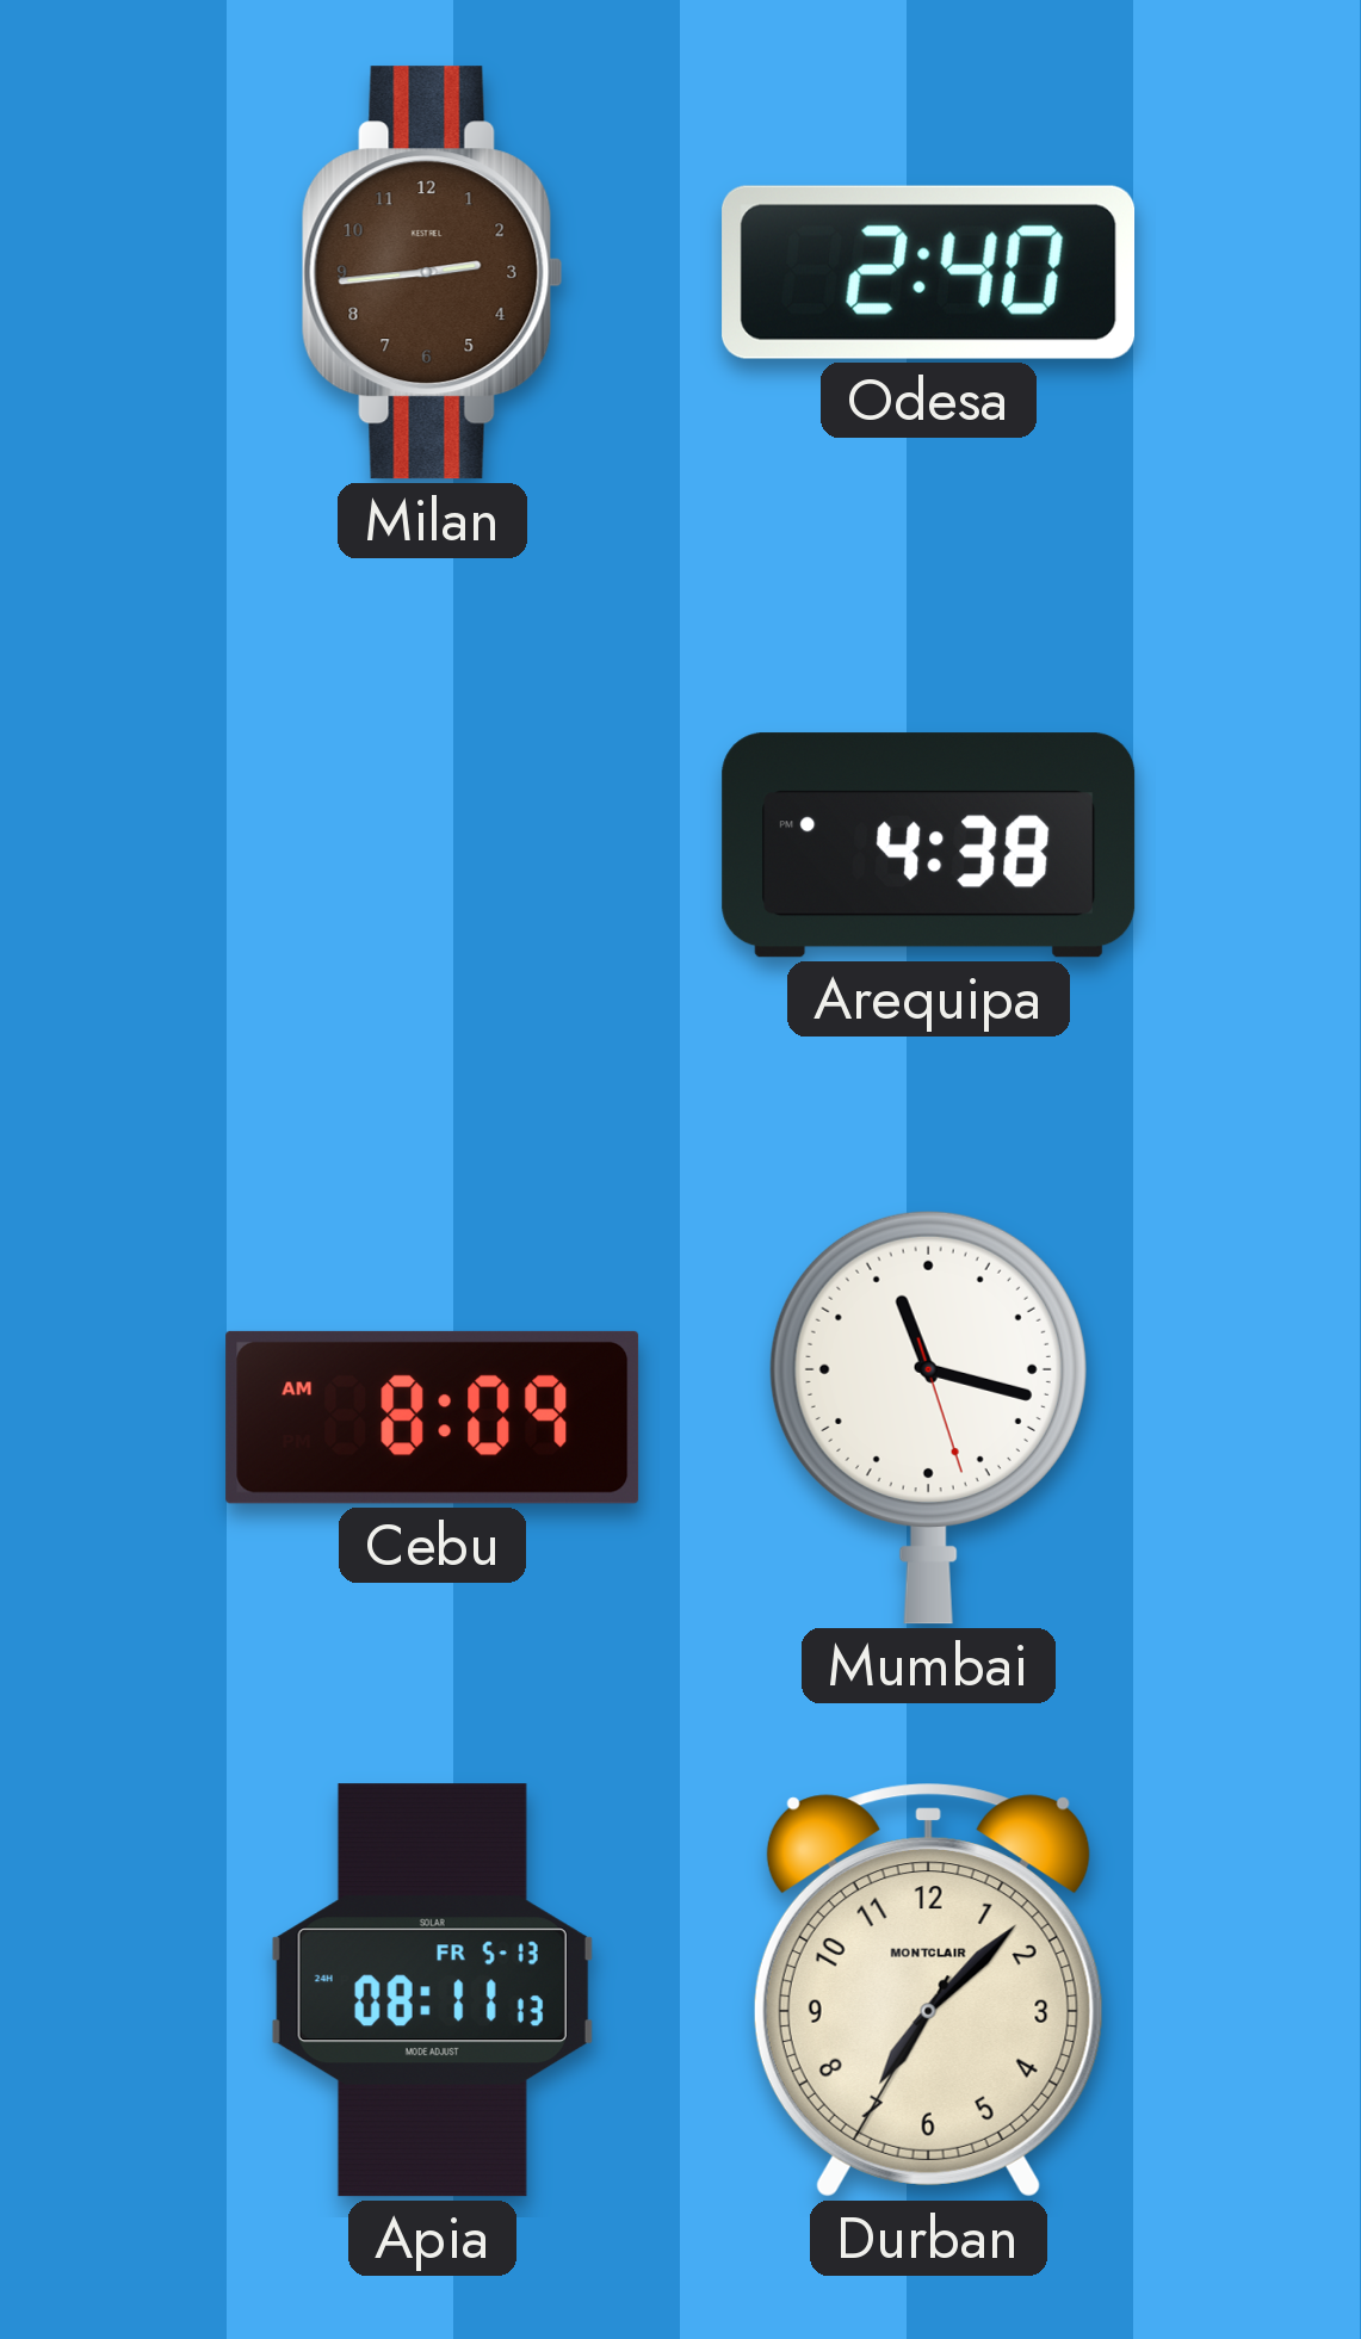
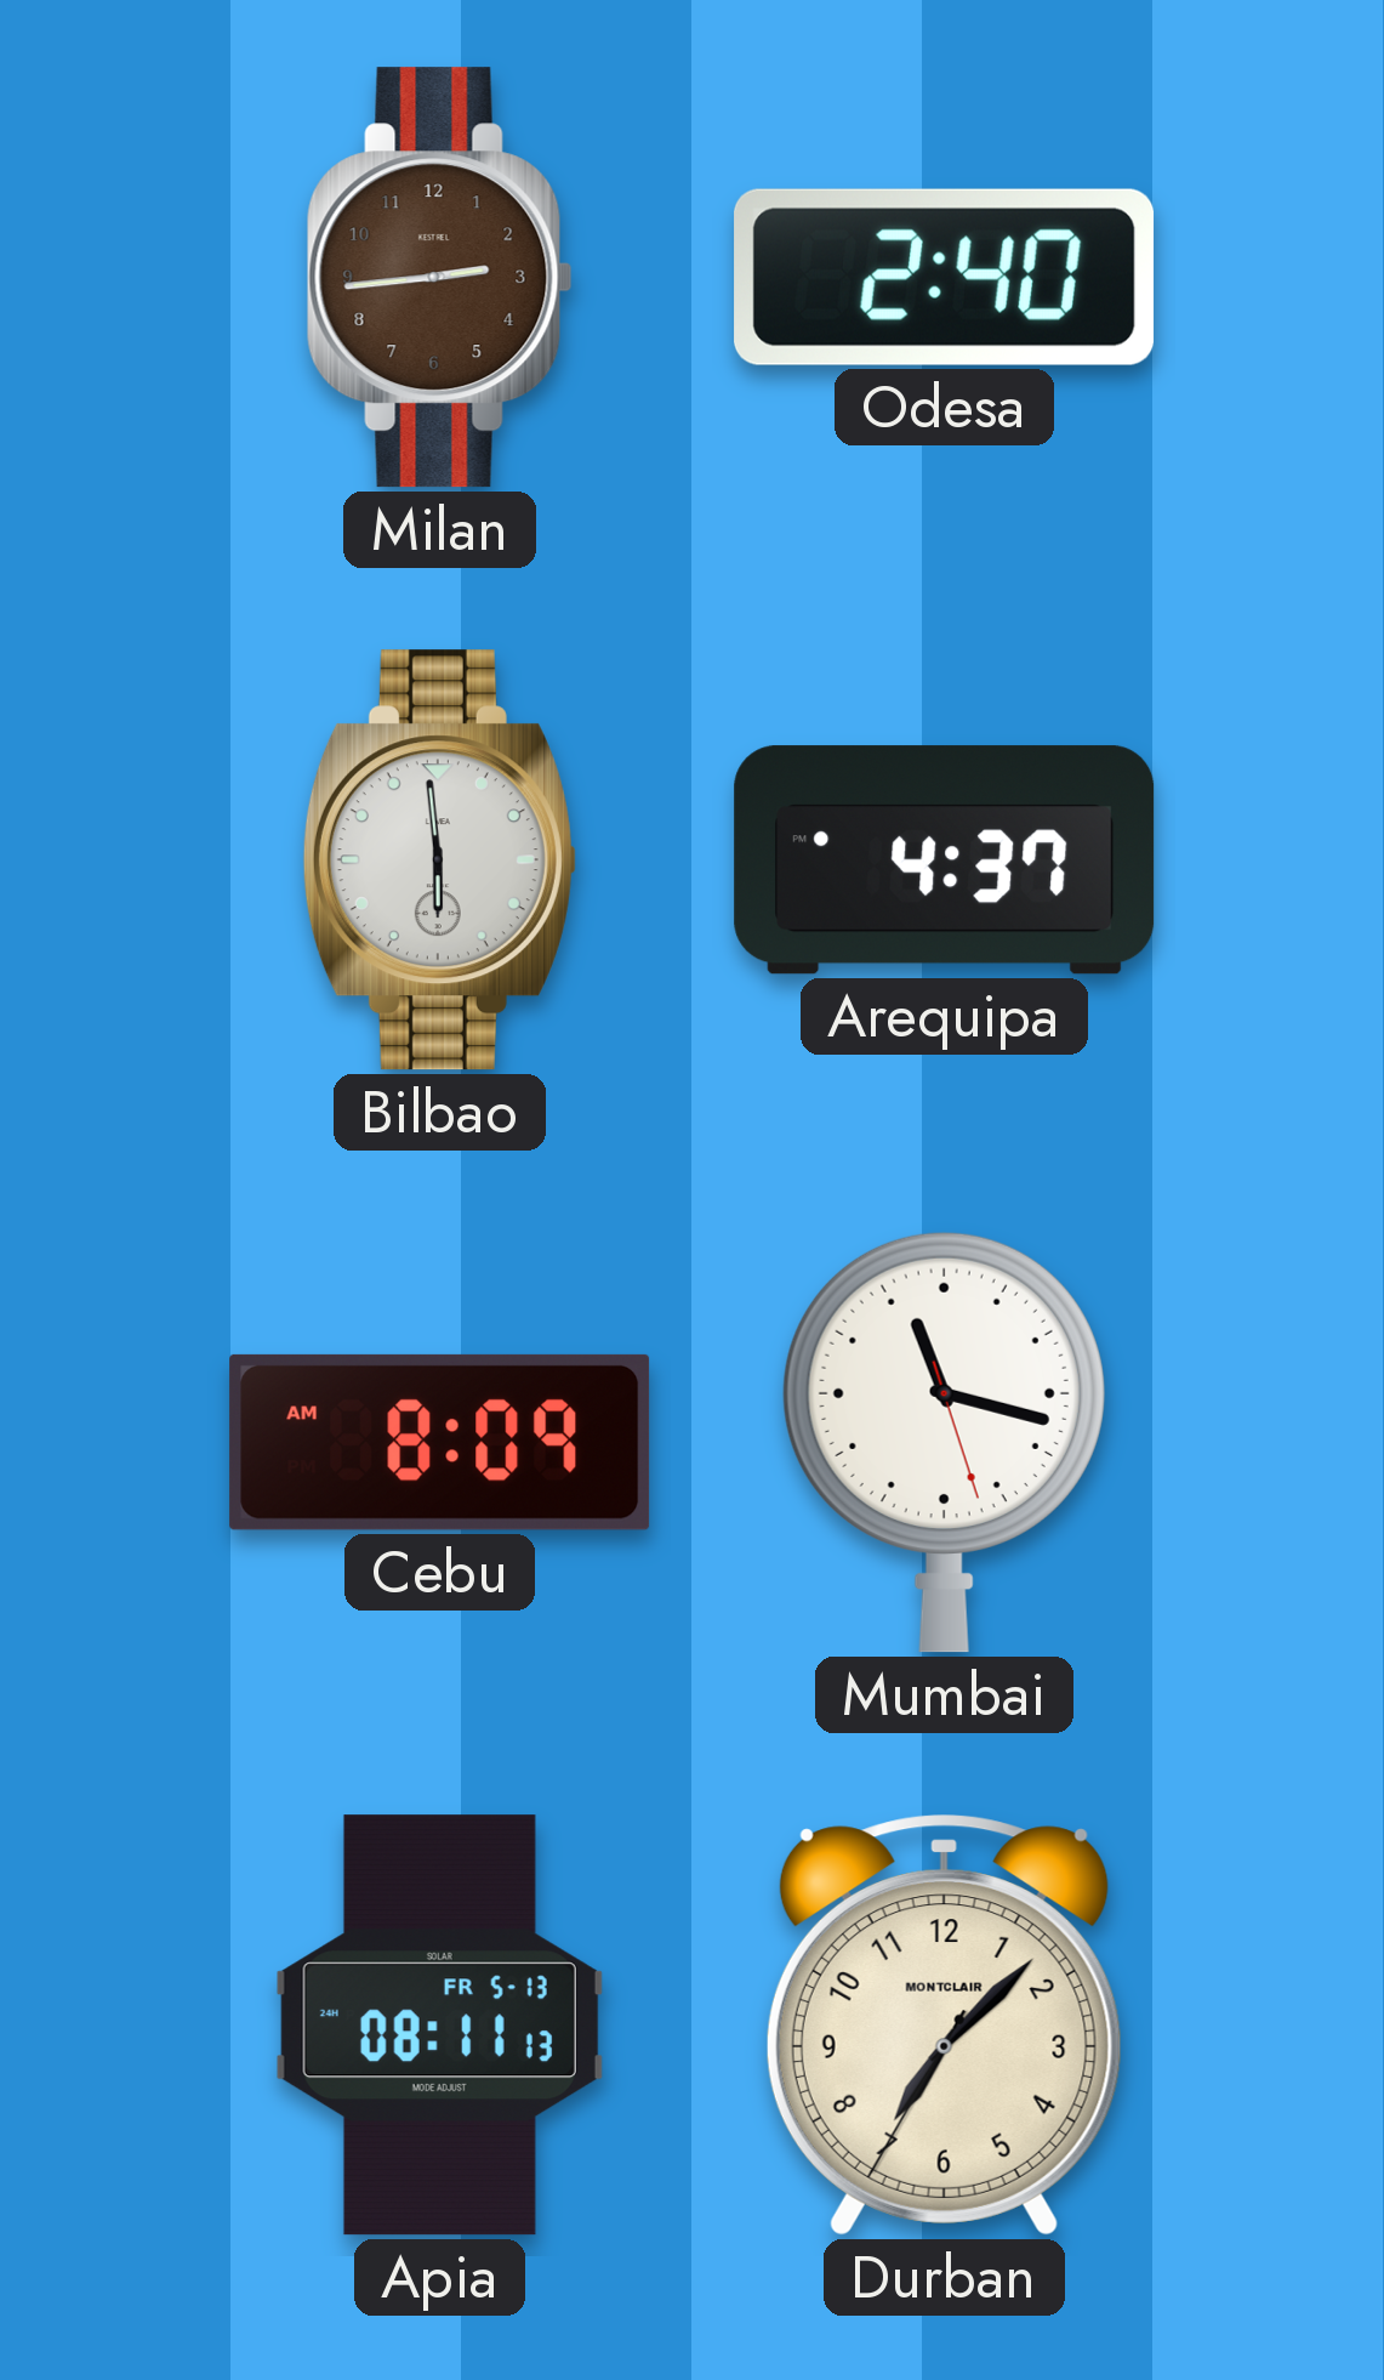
Bilbao: none -> 5:59
Arequipa: 4:38 -> 4:37
